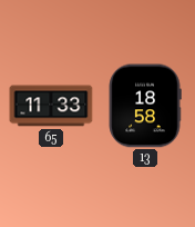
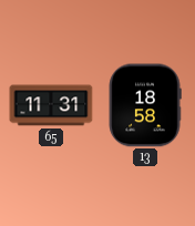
65: 11:33 -> 11:31
